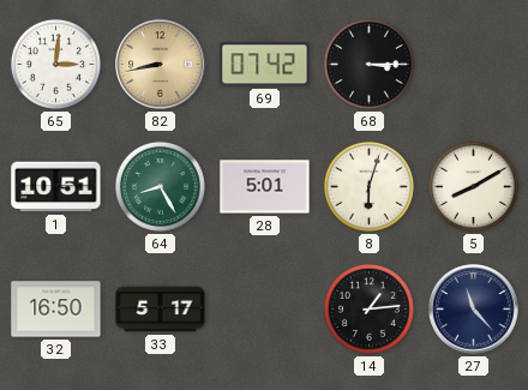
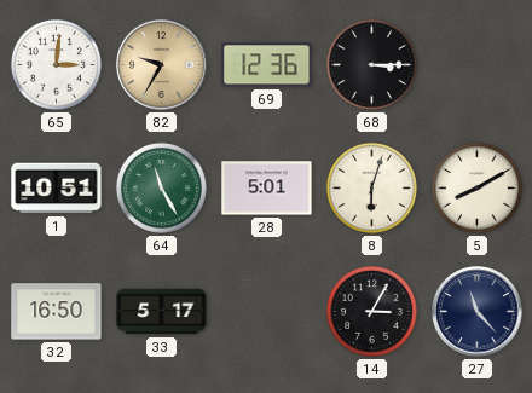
82: 8:43 -> 9:35
69: 07:42 -> 12:36
64: 8:25 -> 11:25
14: 1:14 -> 3:05
